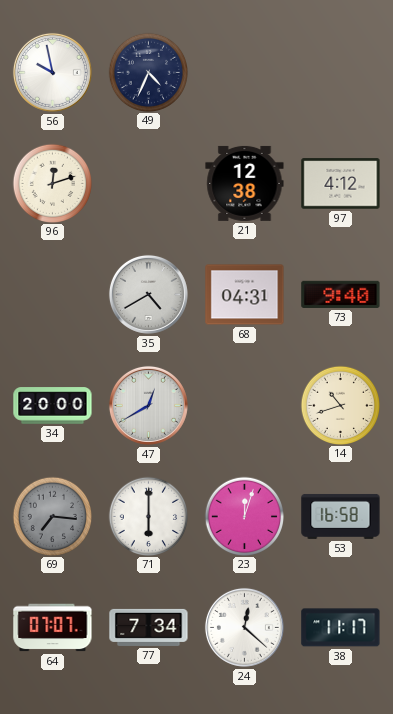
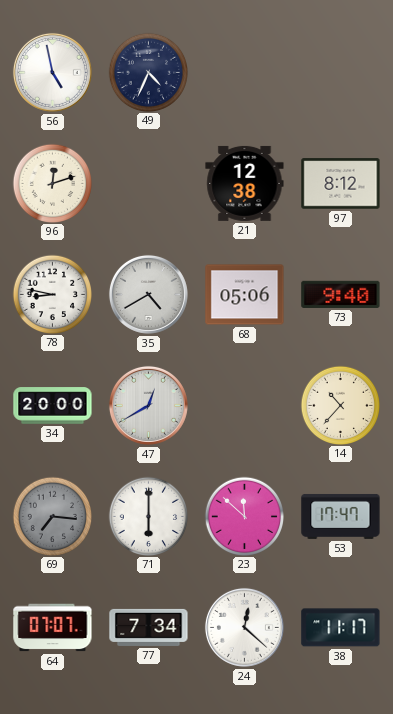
56: 9:58 -> 4:58
97: 4:12 -> 8:12
78: none -> 8:47
68: 04:31 -> 05:06
14: 10:42 -> 10:37
23: 12:03 -> 11:52
53: 16:58 -> 17:47
